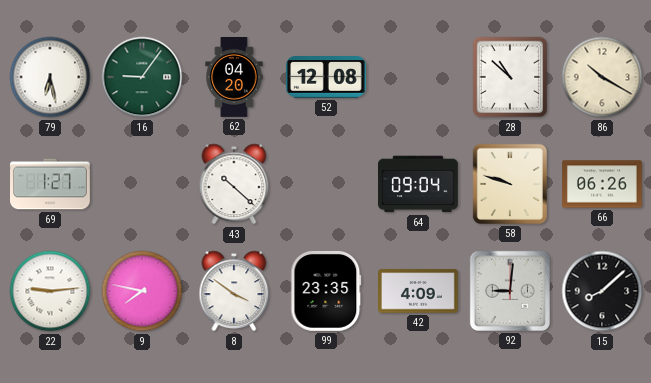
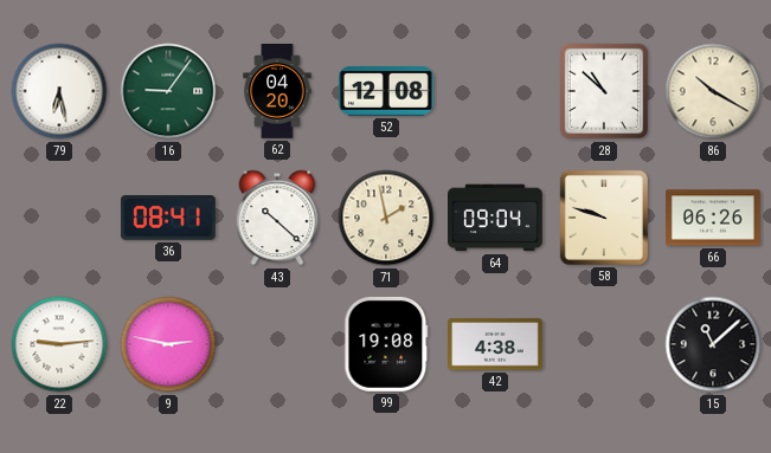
69: 1:27 -> none
36: none -> 08:41
71: none -> 1:58
9: 7:47 -> 2:47
8: 3:51 -> none
99: 23:35 -> 19:08
42: 4:09 -> 4:38
92: 9:01 -> none
15: 8:08 -> 11:08
